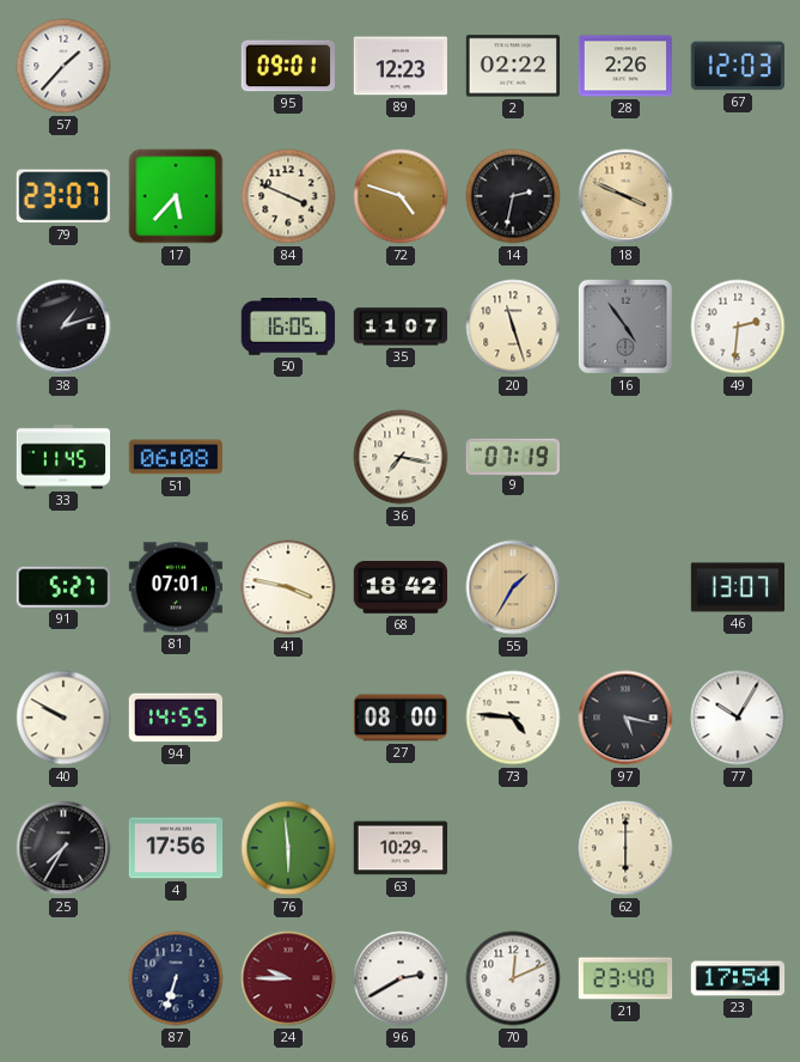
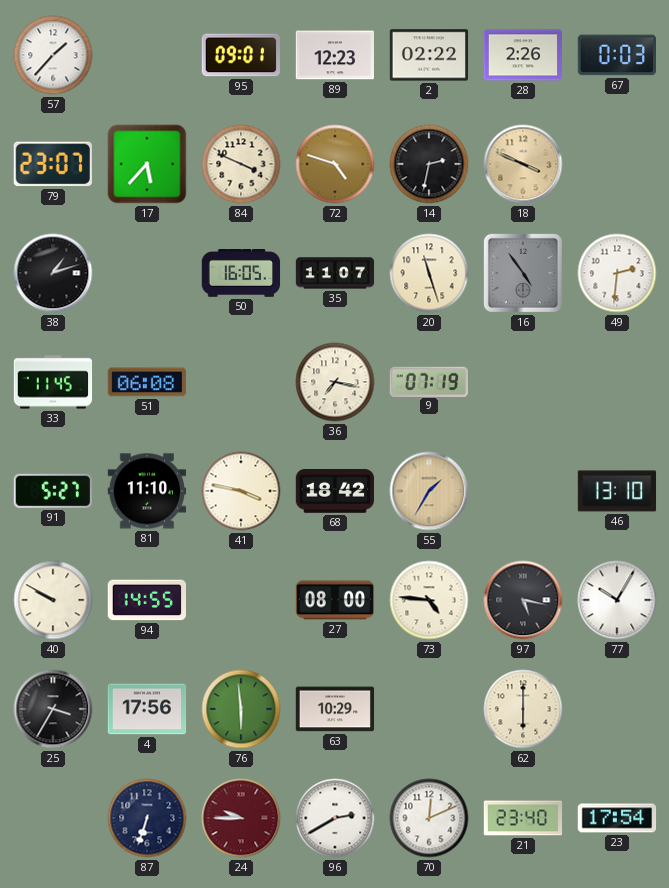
67: 12:03 -> 0:03
81: 07:01 -> 11:10
46: 13:07 -> 13:10
25: 7:35 -> 3:35
